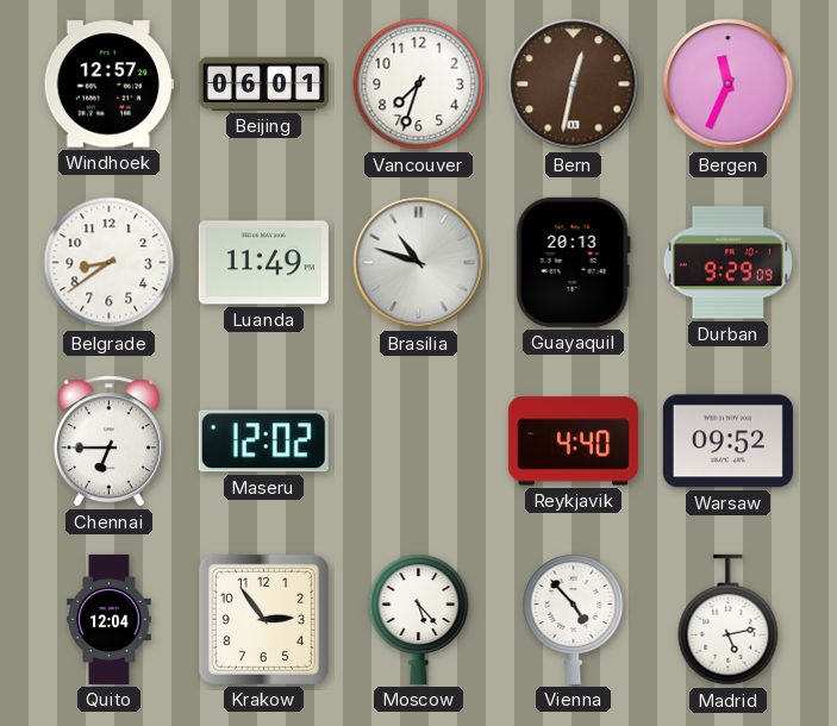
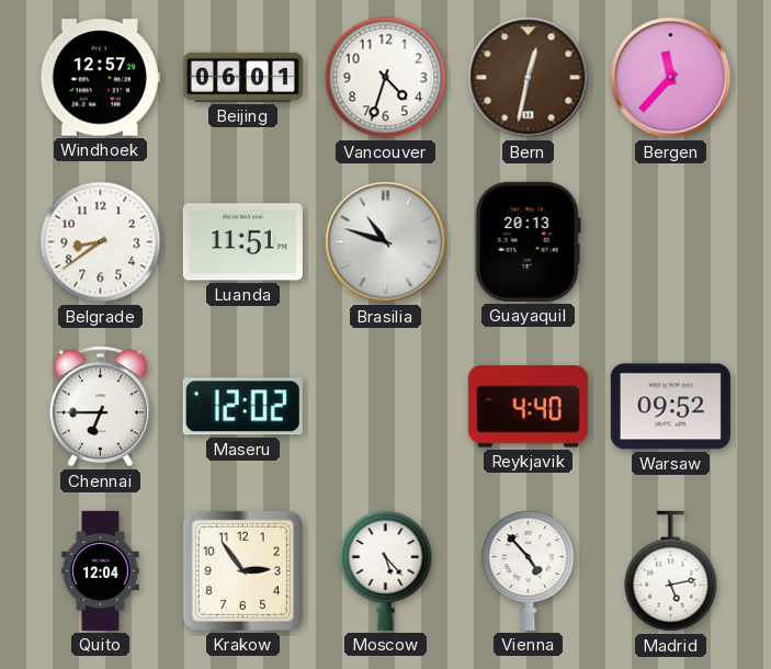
Vancouver: 7:33 -> 4:33
Bergen: 11:34 -> 11:37
Luanda: 11:49 -> 11:51
Durban: 9:29 -> none
